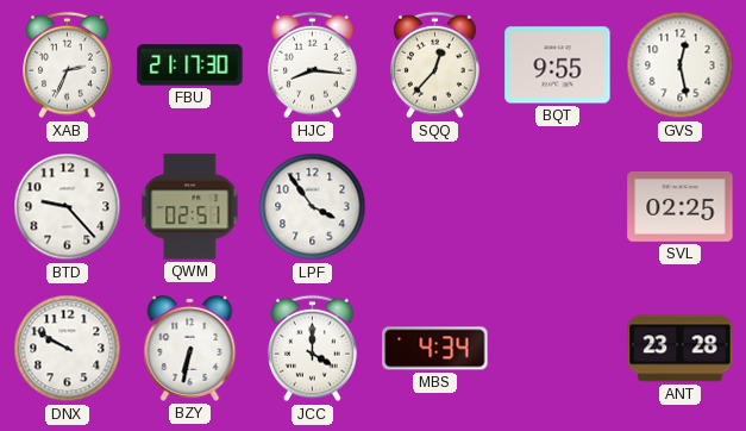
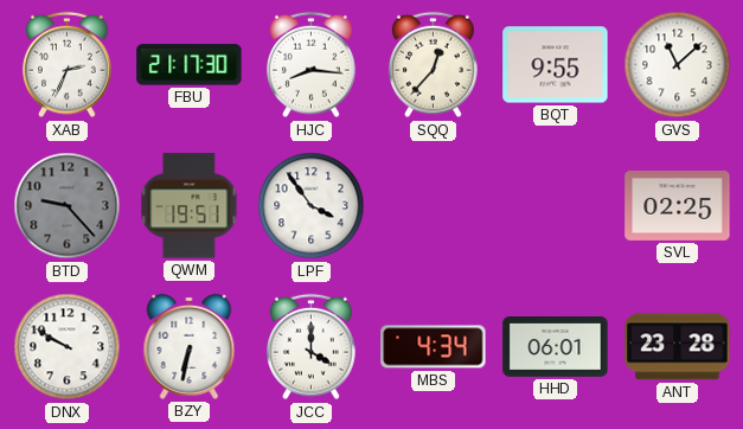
GVS: 12:28 -> 11:08
BTD dial: white -> grey
QWM: 02:51 -> 19:51
HHD: none -> 06:01
